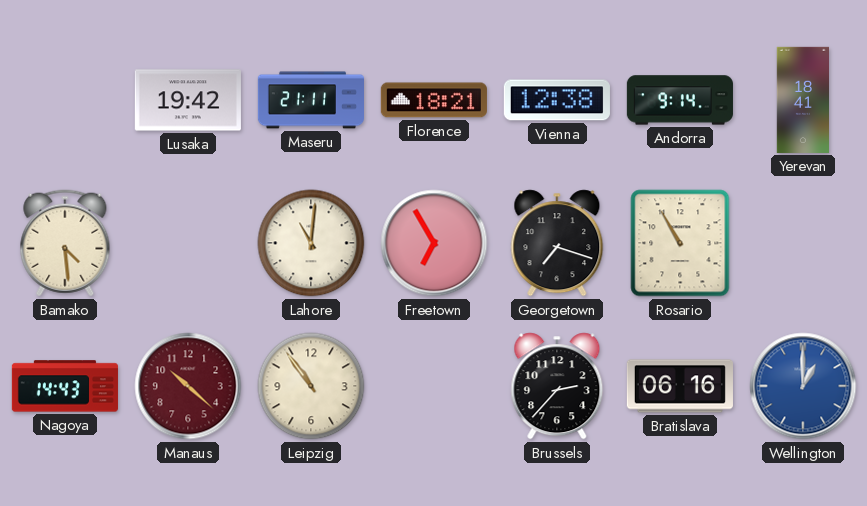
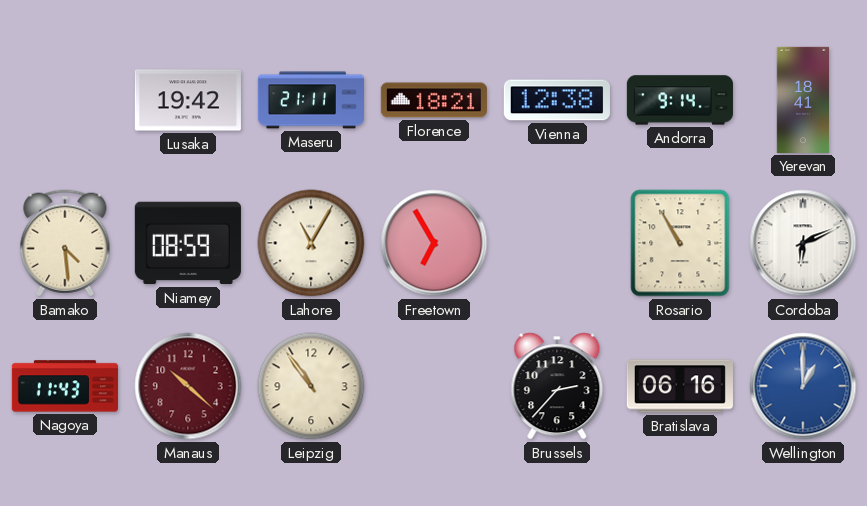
Niamey: none -> 08:59
Lahore: 11:01 -> 11:05
Georgetown: 7:18 -> none
Cordoba: none -> 6:11
Nagoya: 14:43 -> 11:43
